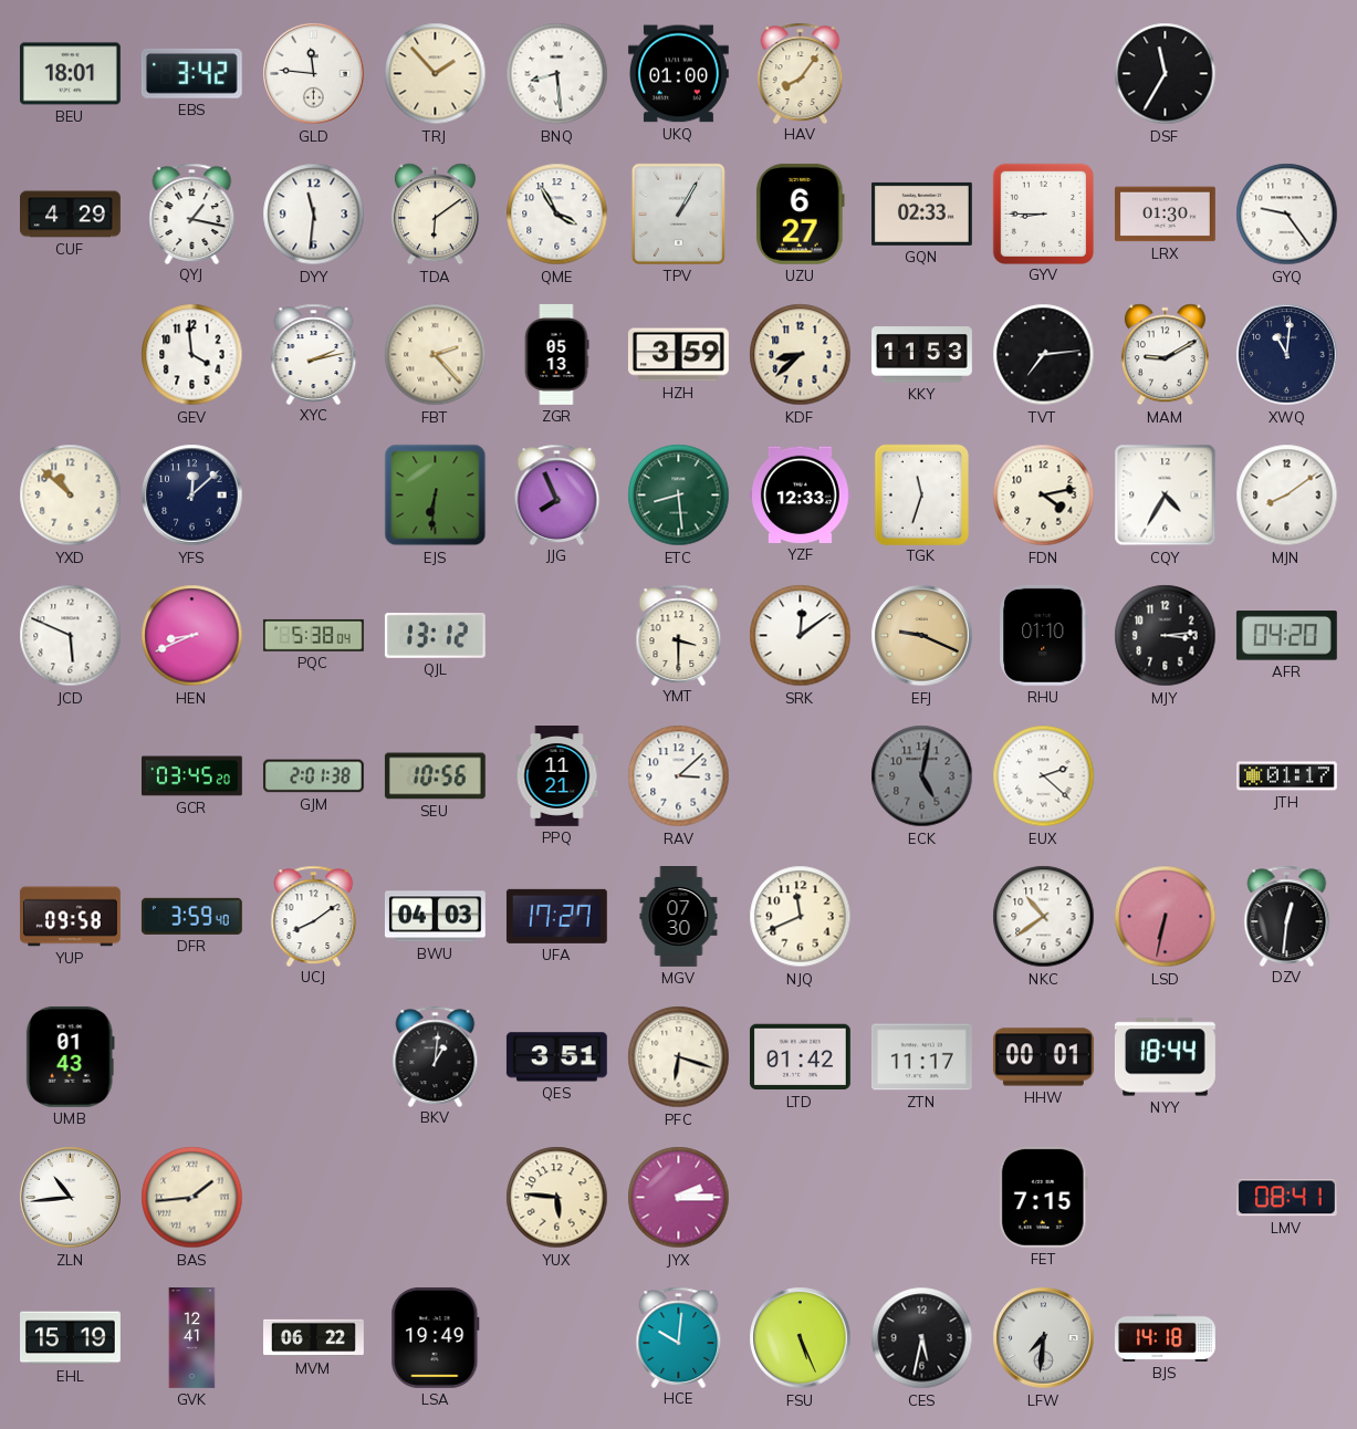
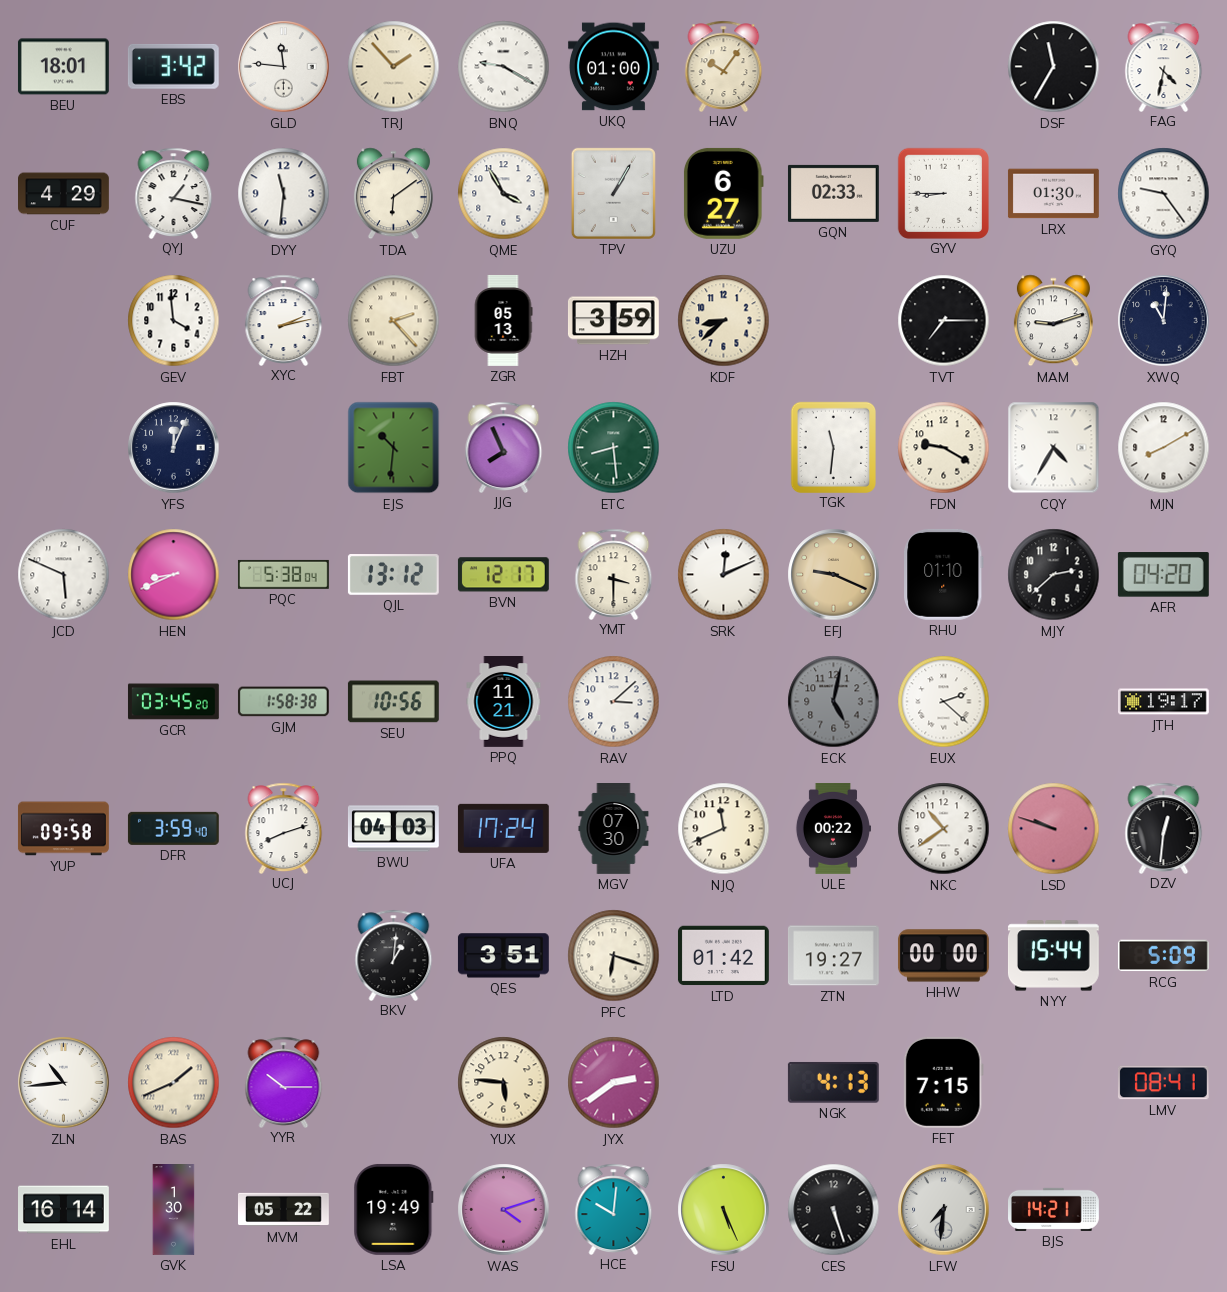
BNQ: 8:29 -> 9:20
HAV: 8:06 -> 10:06
FAG: none -> 4:32
KKY: 11:53 -> none
TVT: 7:14 -> 7:15
MAM: 9:10 -> 9:12
YXD: 10:52 -> none
YFS: 12:08 -> 12:04
EJS: 6:31 -> 10:31
YZF: 12:33 -> none
TGK: 11:33 -> 11:31
FDN: 4:13 -> 9:20
MJN: 8:09 -> 8:10
BVN: none -> 12:17
SRK: 12:09 -> 12:11
MJY: 3:14 -> 2:38
GJM: 2:01 -> 1:58
JTH: 01:17 -> 19:17
UCJ: 8:09 -> 8:12
UFA: 17:27 -> 17:24
ULE: none -> 00:22
LSD: 6:32 -> 9:48
UMB: 01:43 -> none
ZTN: 11:17 -> 19:27
HHW: 00:01 -> 00:00
NYY: 18:44 -> 15:44
RCG: none -> 5:09
BAS: 1:44 -> 1:41
YYR: none -> 10:15
JYX: 2:15 -> 2:39
NGK: none -> 4:13
EHL: 15:19 -> 16:14
GVK: 12:41 -> 1:30
MVM: 06:22 -> 05:22
WAS: none -> 4:12
CES: 5:32 -> 5:27
BJS: 14:18 -> 14:21
